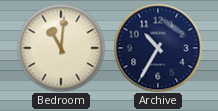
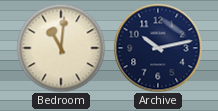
Archive: 10:35 -> 10:13
